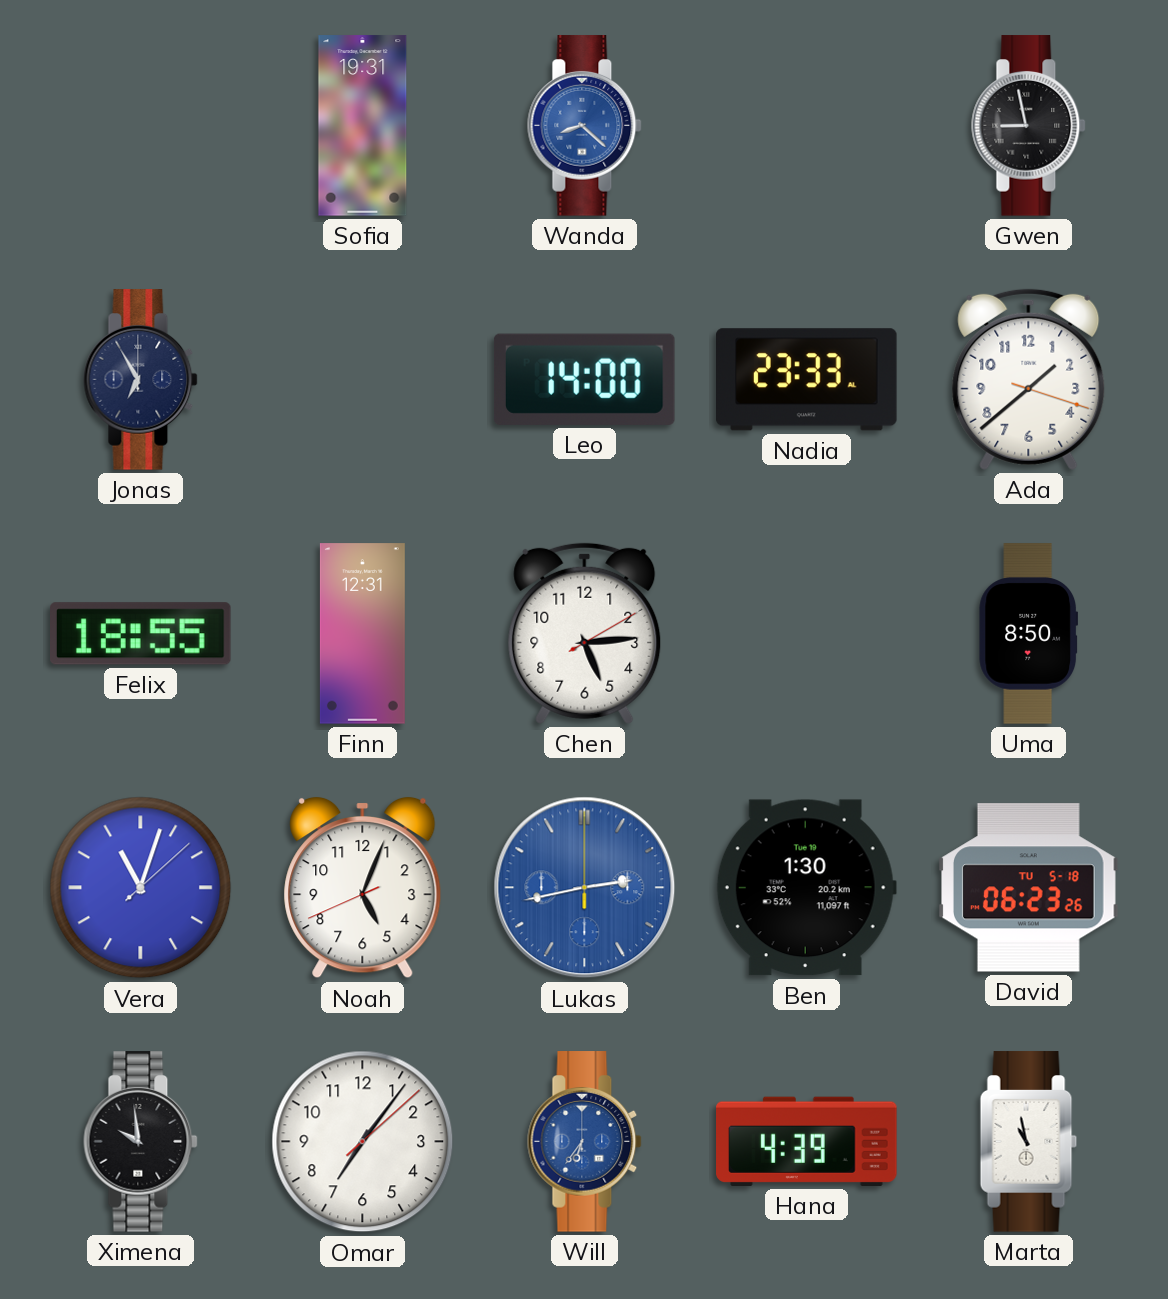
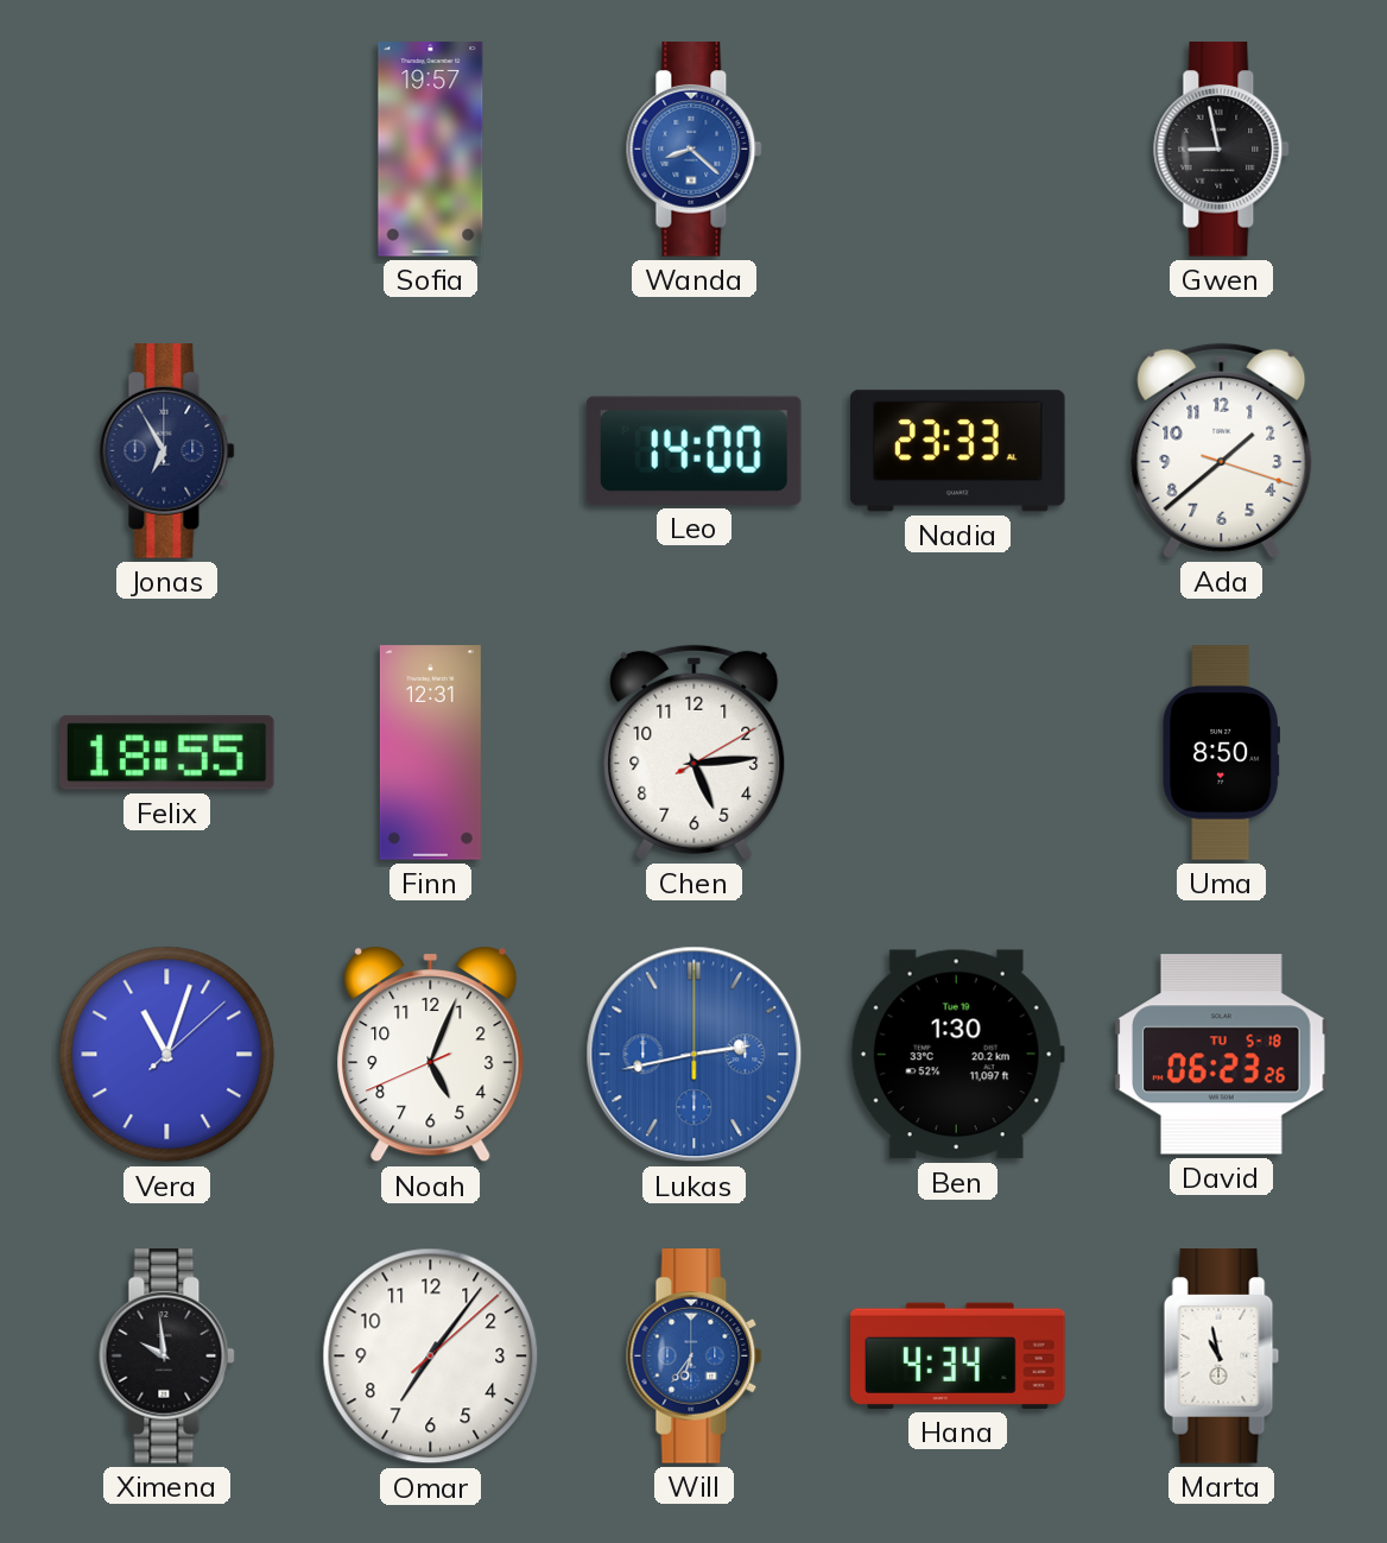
Sofia: 19:31 -> 19:57
Hana: 4:39 -> 4:34
